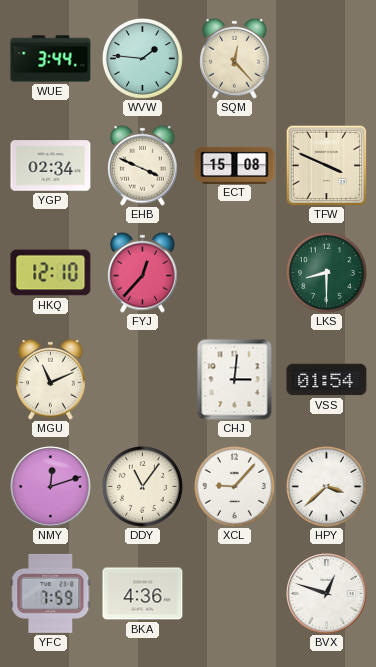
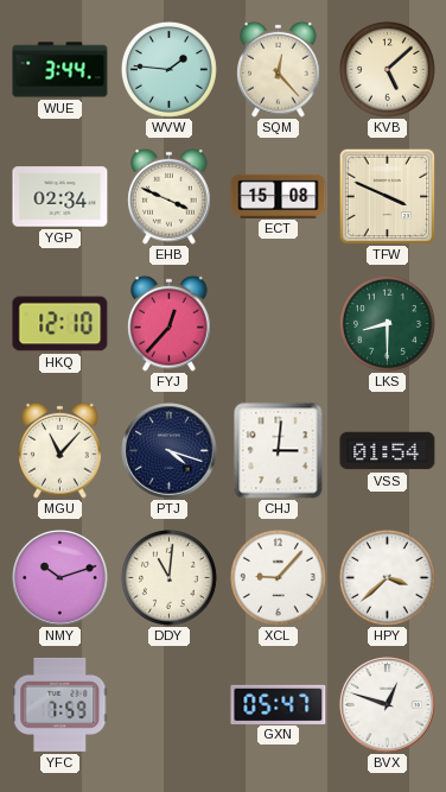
KVB: none -> 5:08
MGU: 11:11 -> 11:07
PTJ: none -> 4:18
NMY: 12:12 -> 10:12
DDY: 11:06 -> 11:01
BKA: 4:36 -> none
GXN: none -> 05:47
